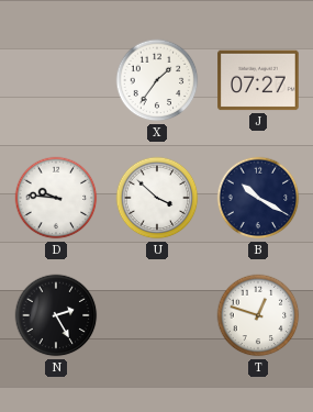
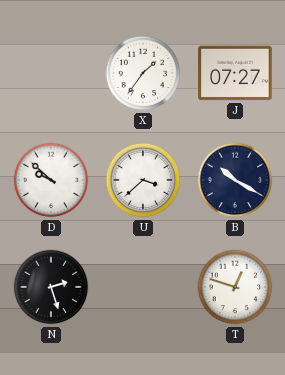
D: 9:46 -> 9:52
U: 3:52 -> 3:38
N: 2:25 -> 2:27
